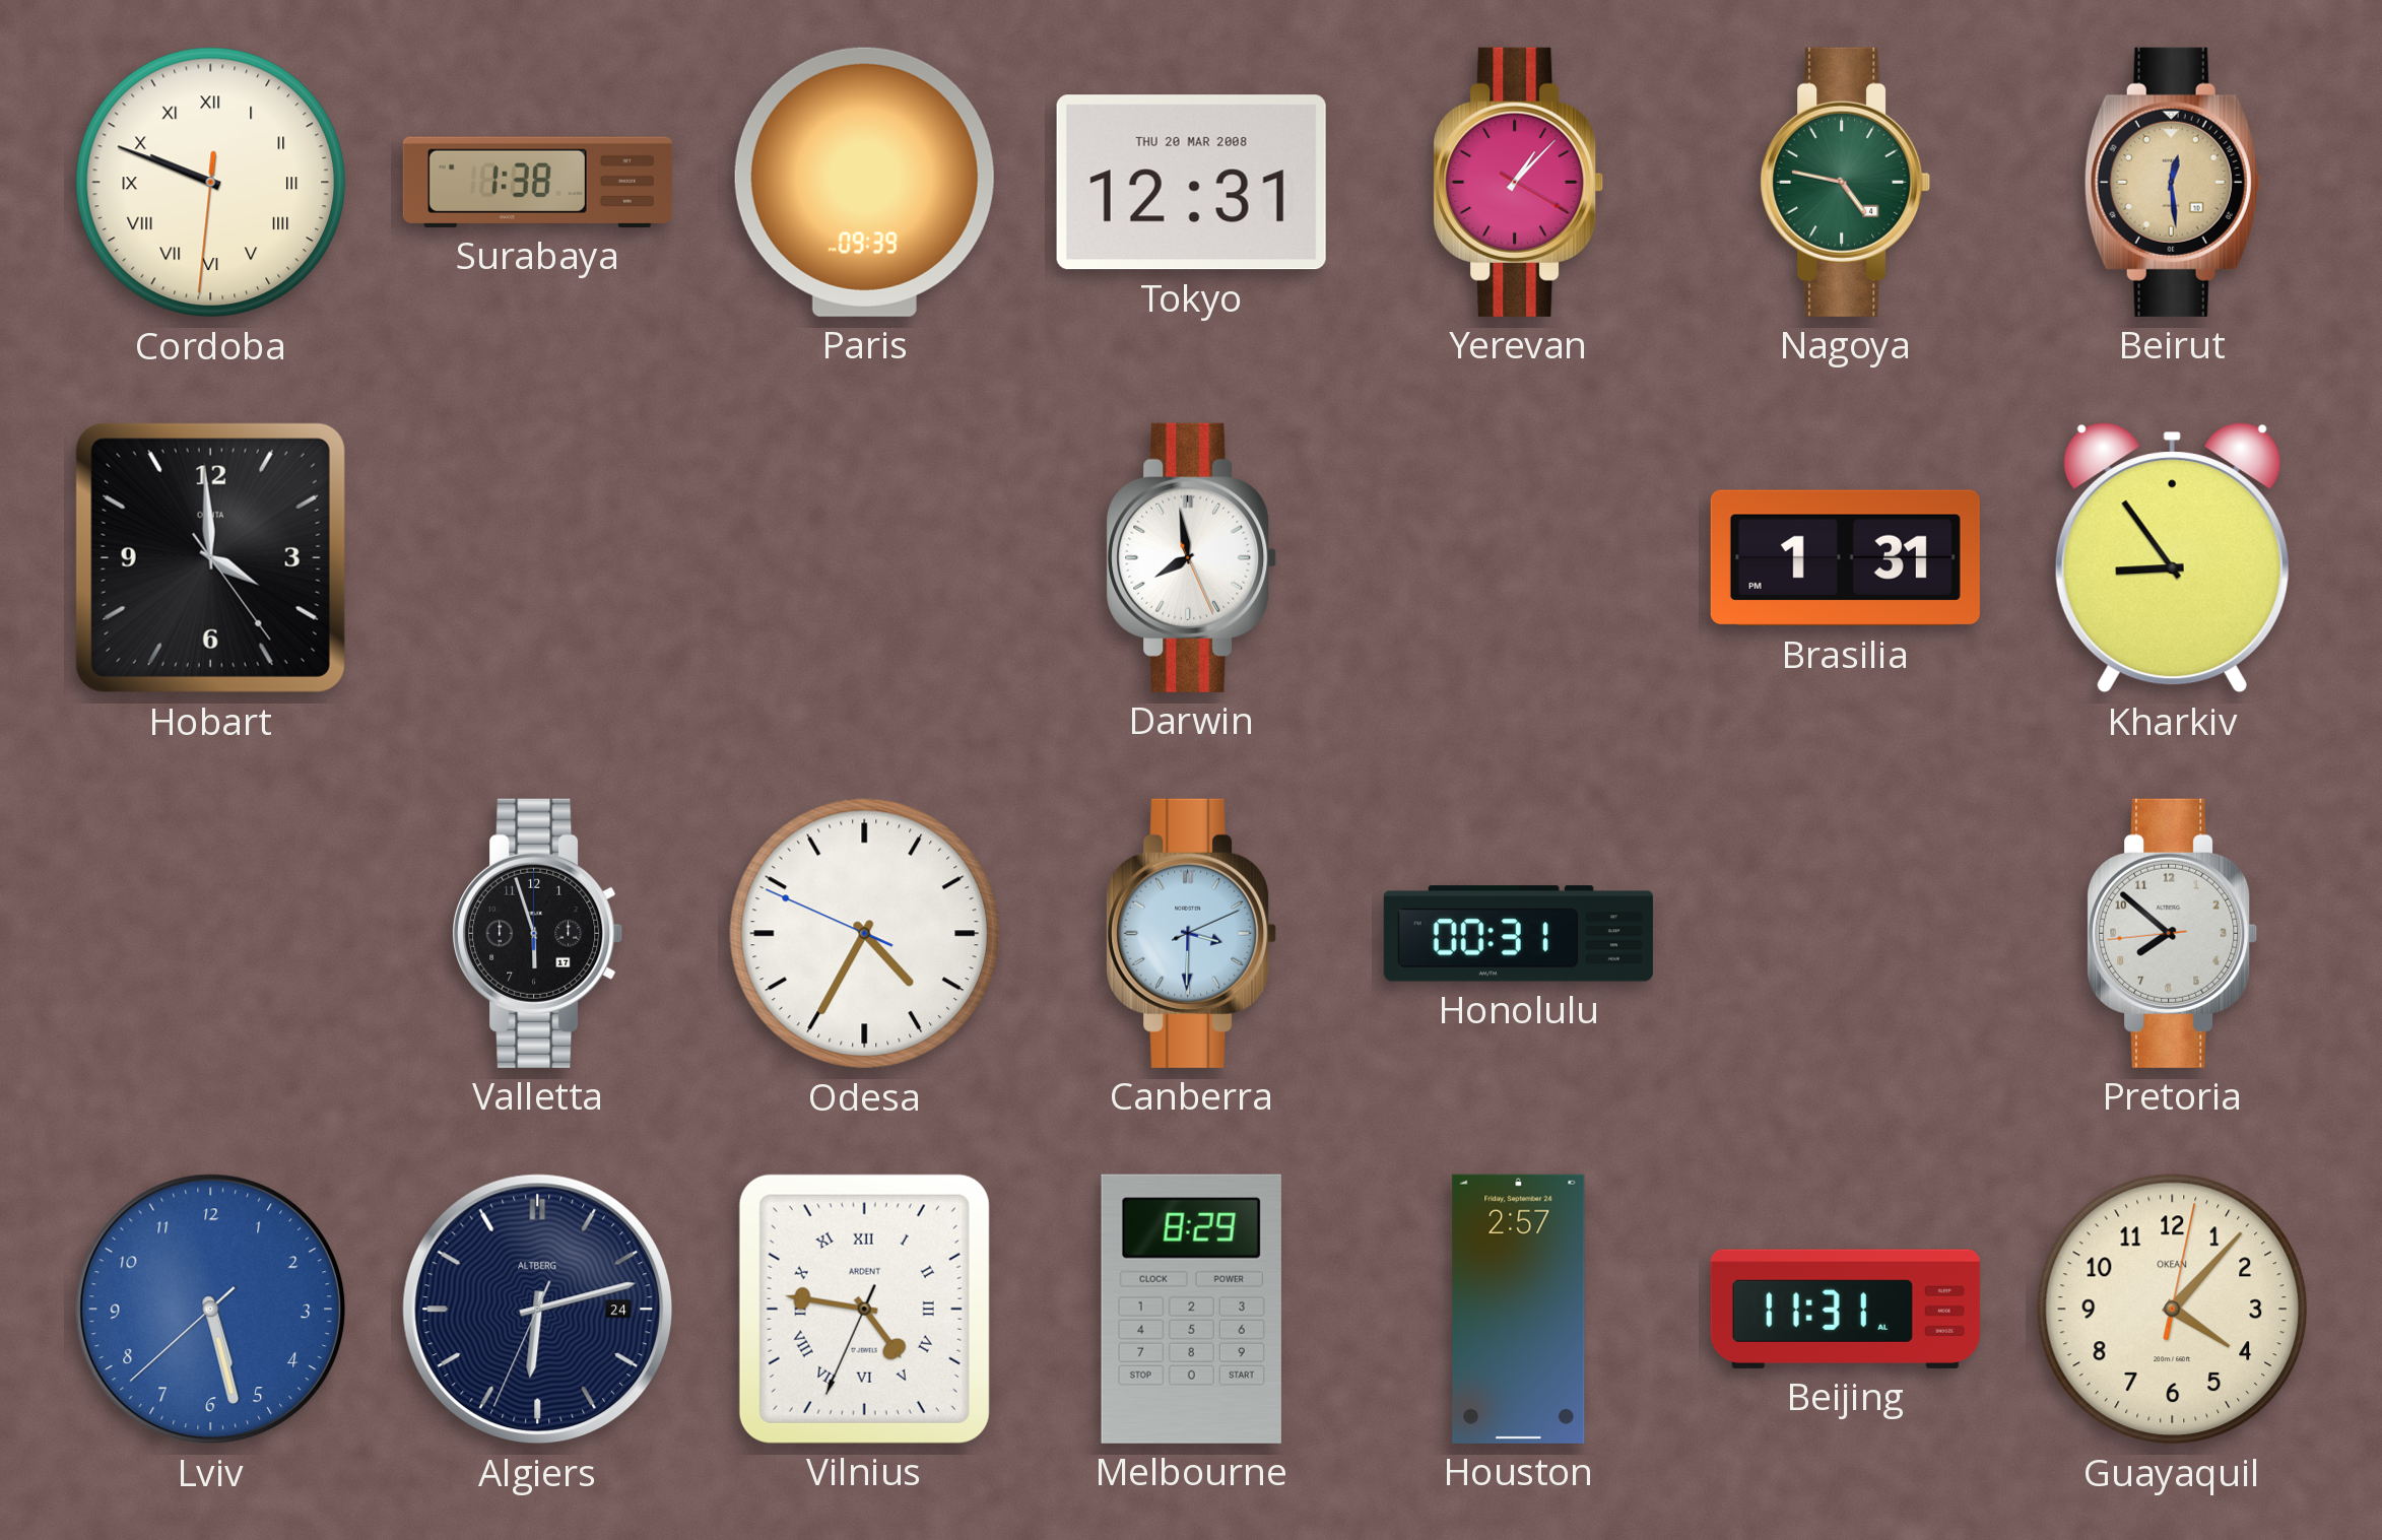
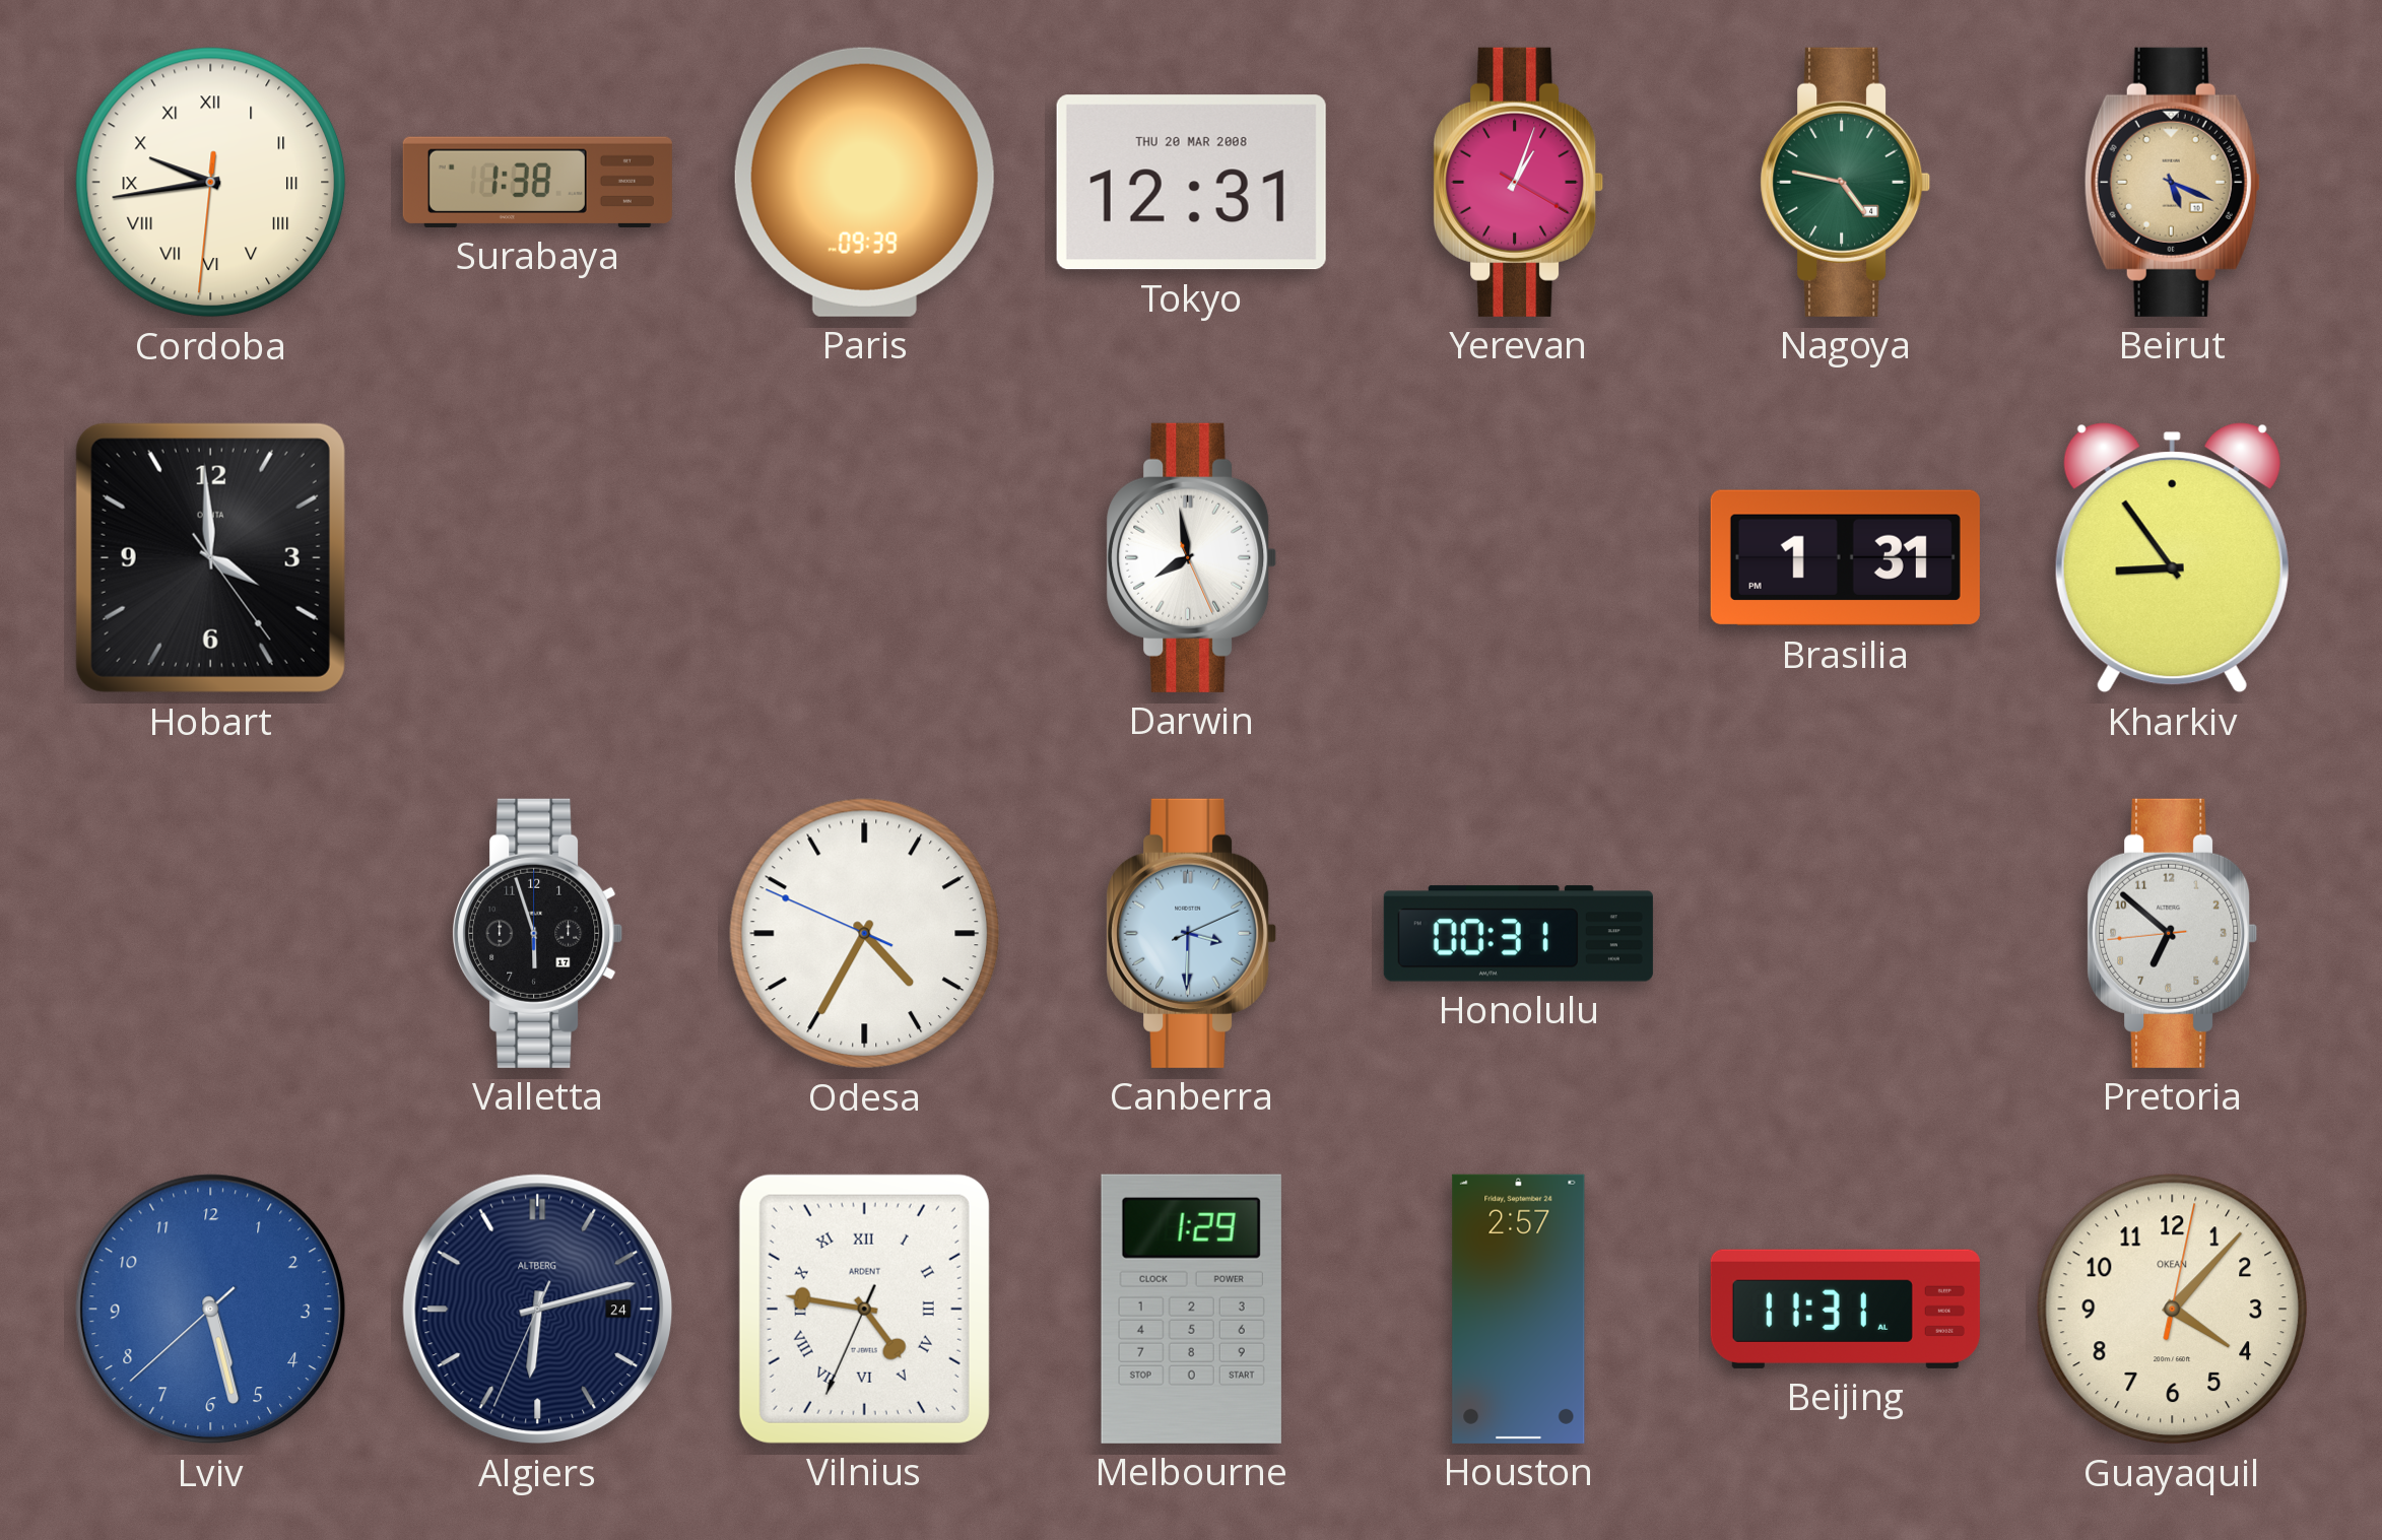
Cordoba: 9:48 -> 9:43
Yerevan: 1:07 -> 1:03
Beirut: 12:29 -> 5:19
Pretoria: 7:51 -> 6:51
Melbourne: 8:29 -> 1:29
